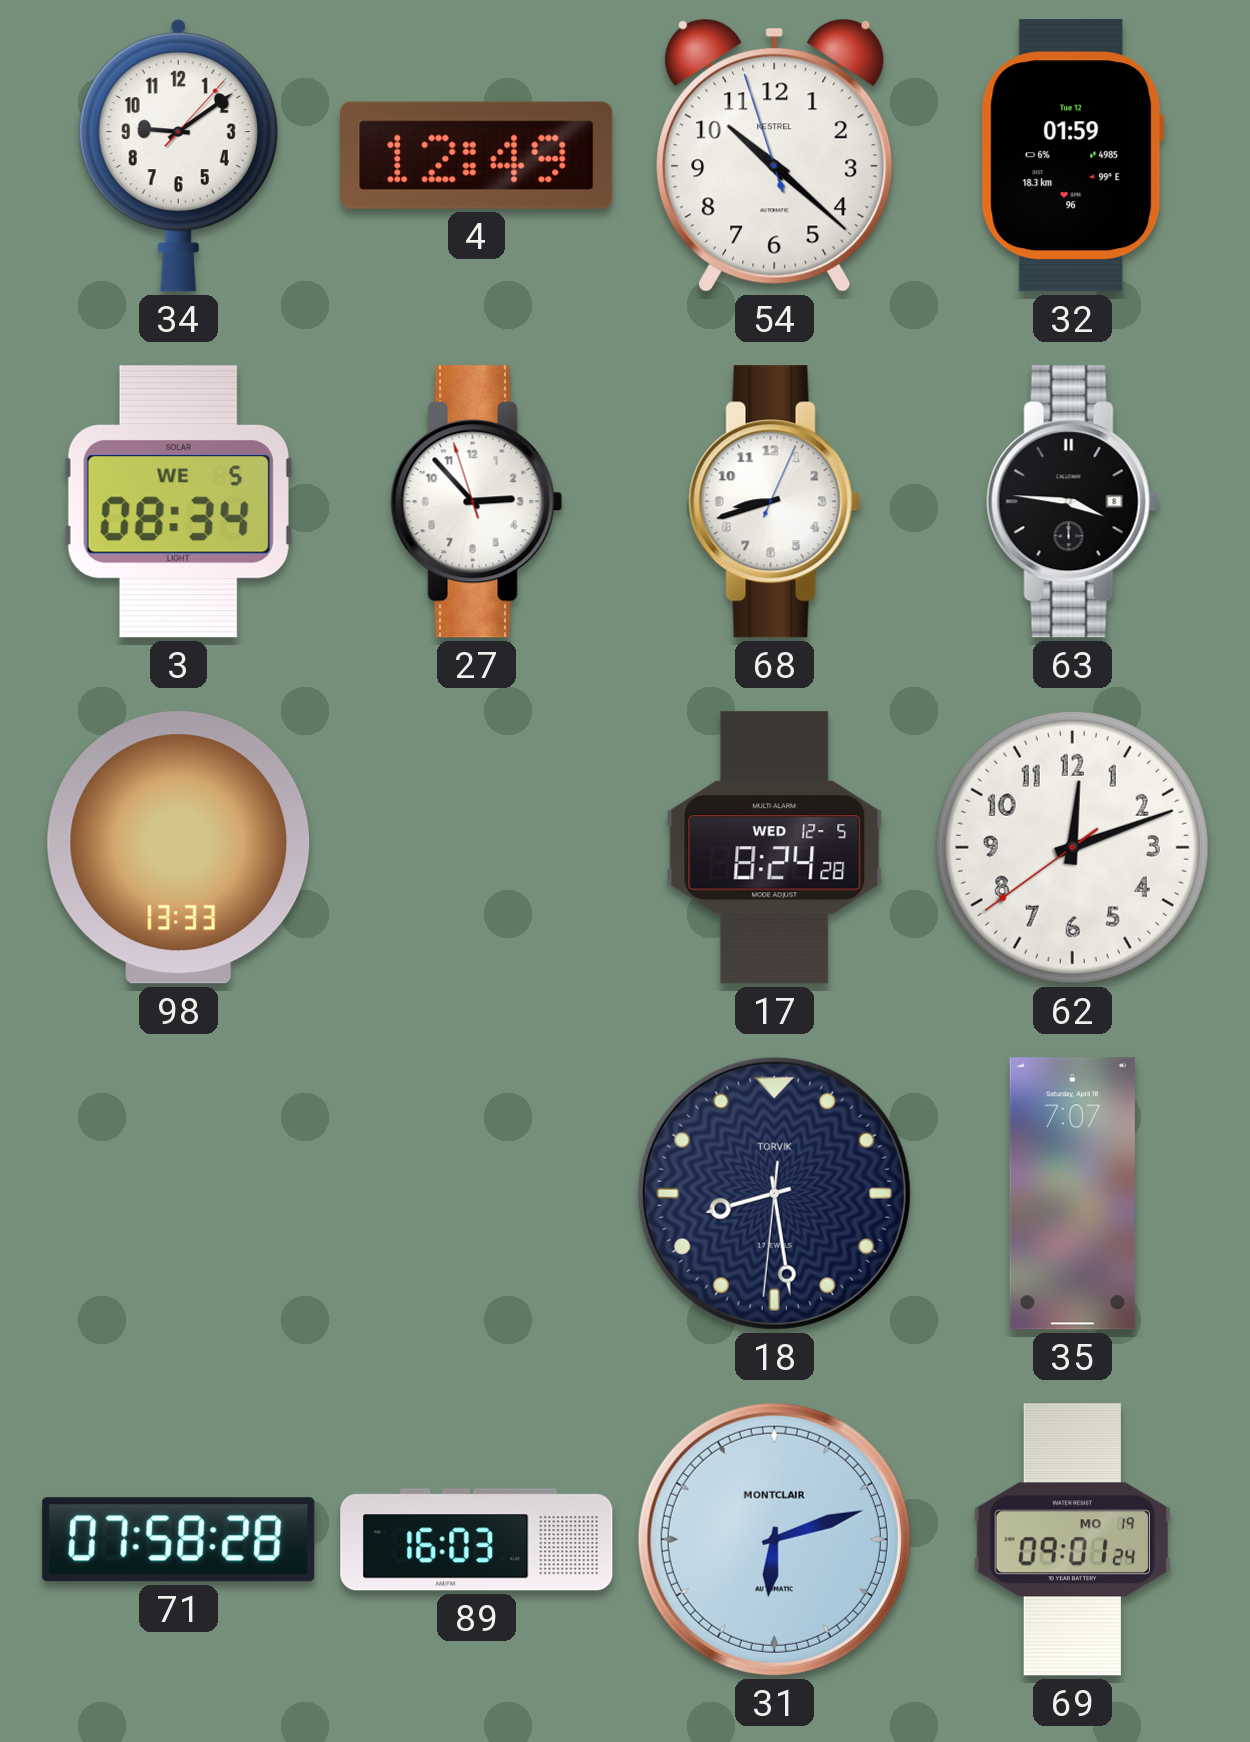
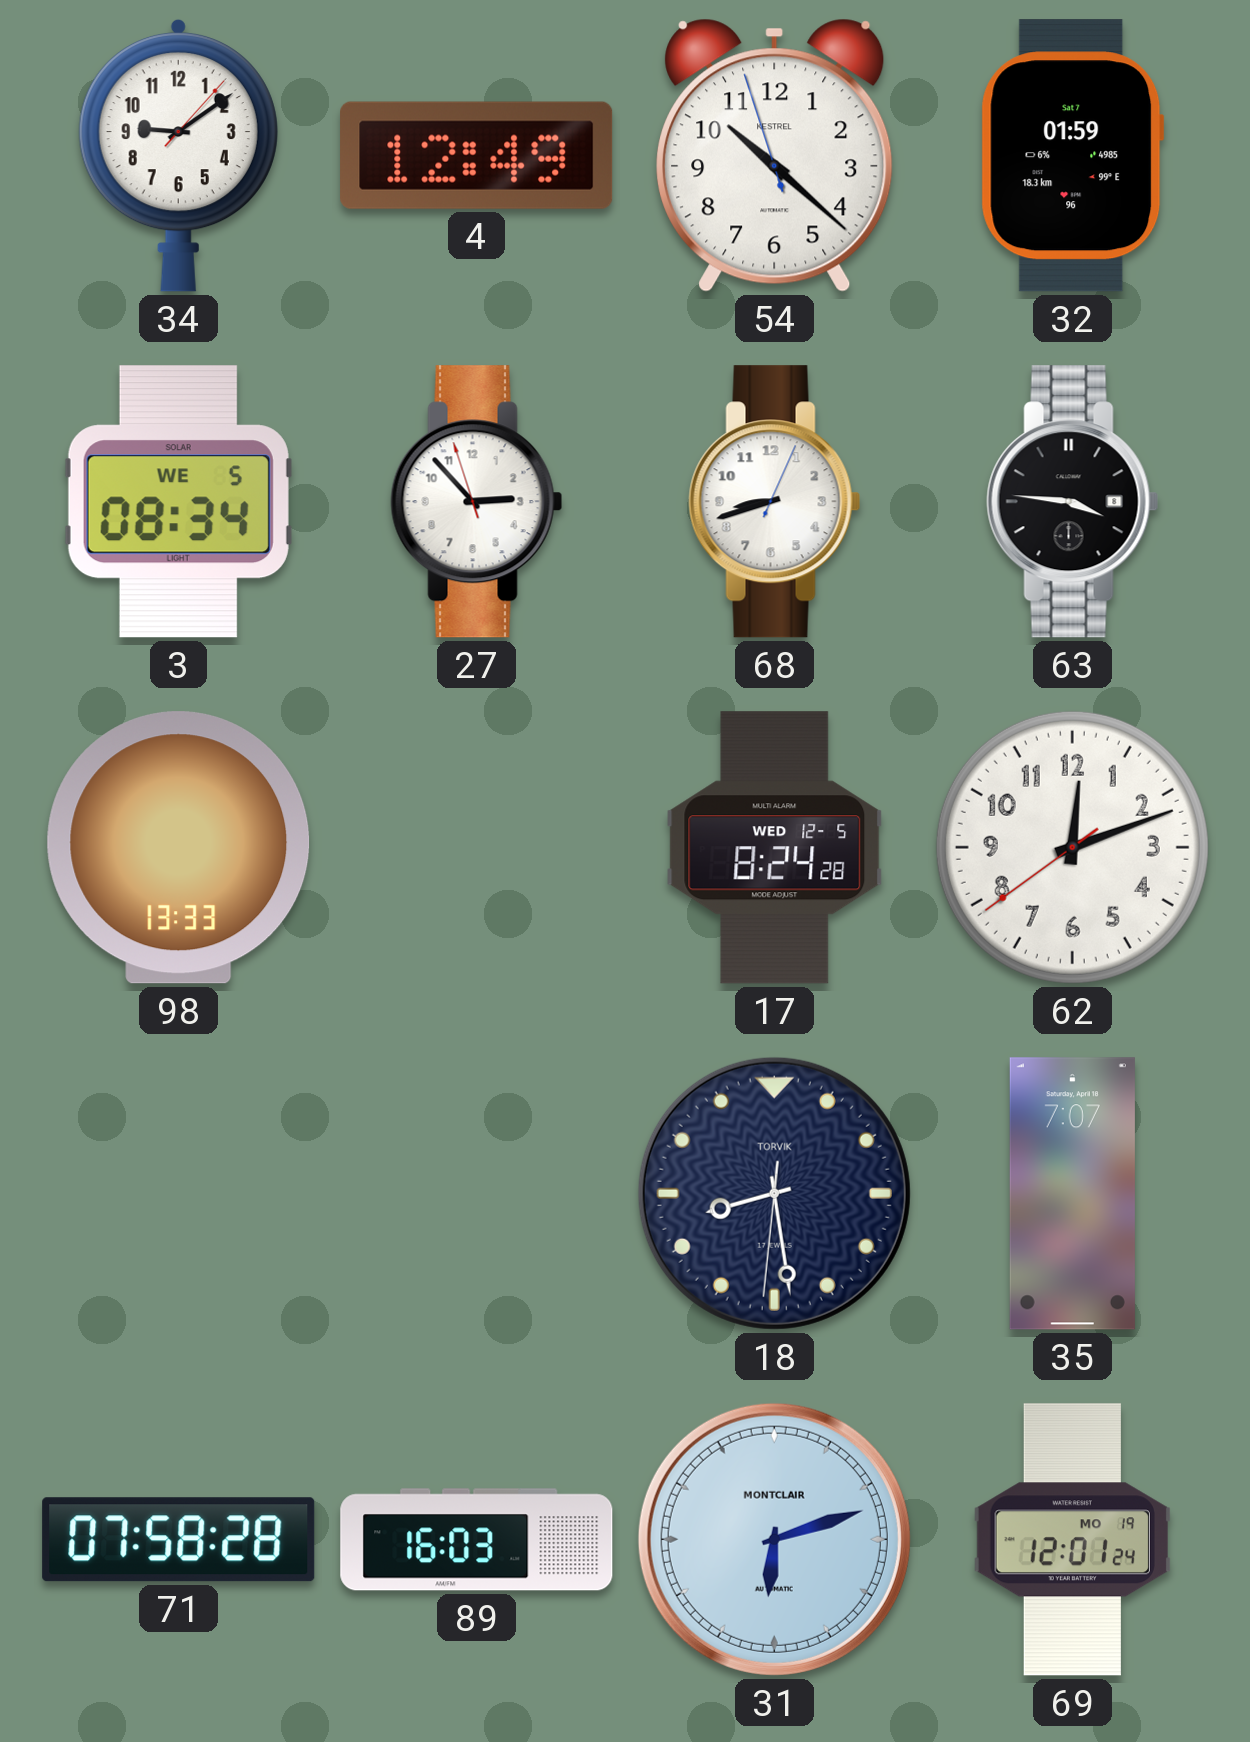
32 date: Tue 12 -> Sat 7
69: 09:01 -> 12:01
